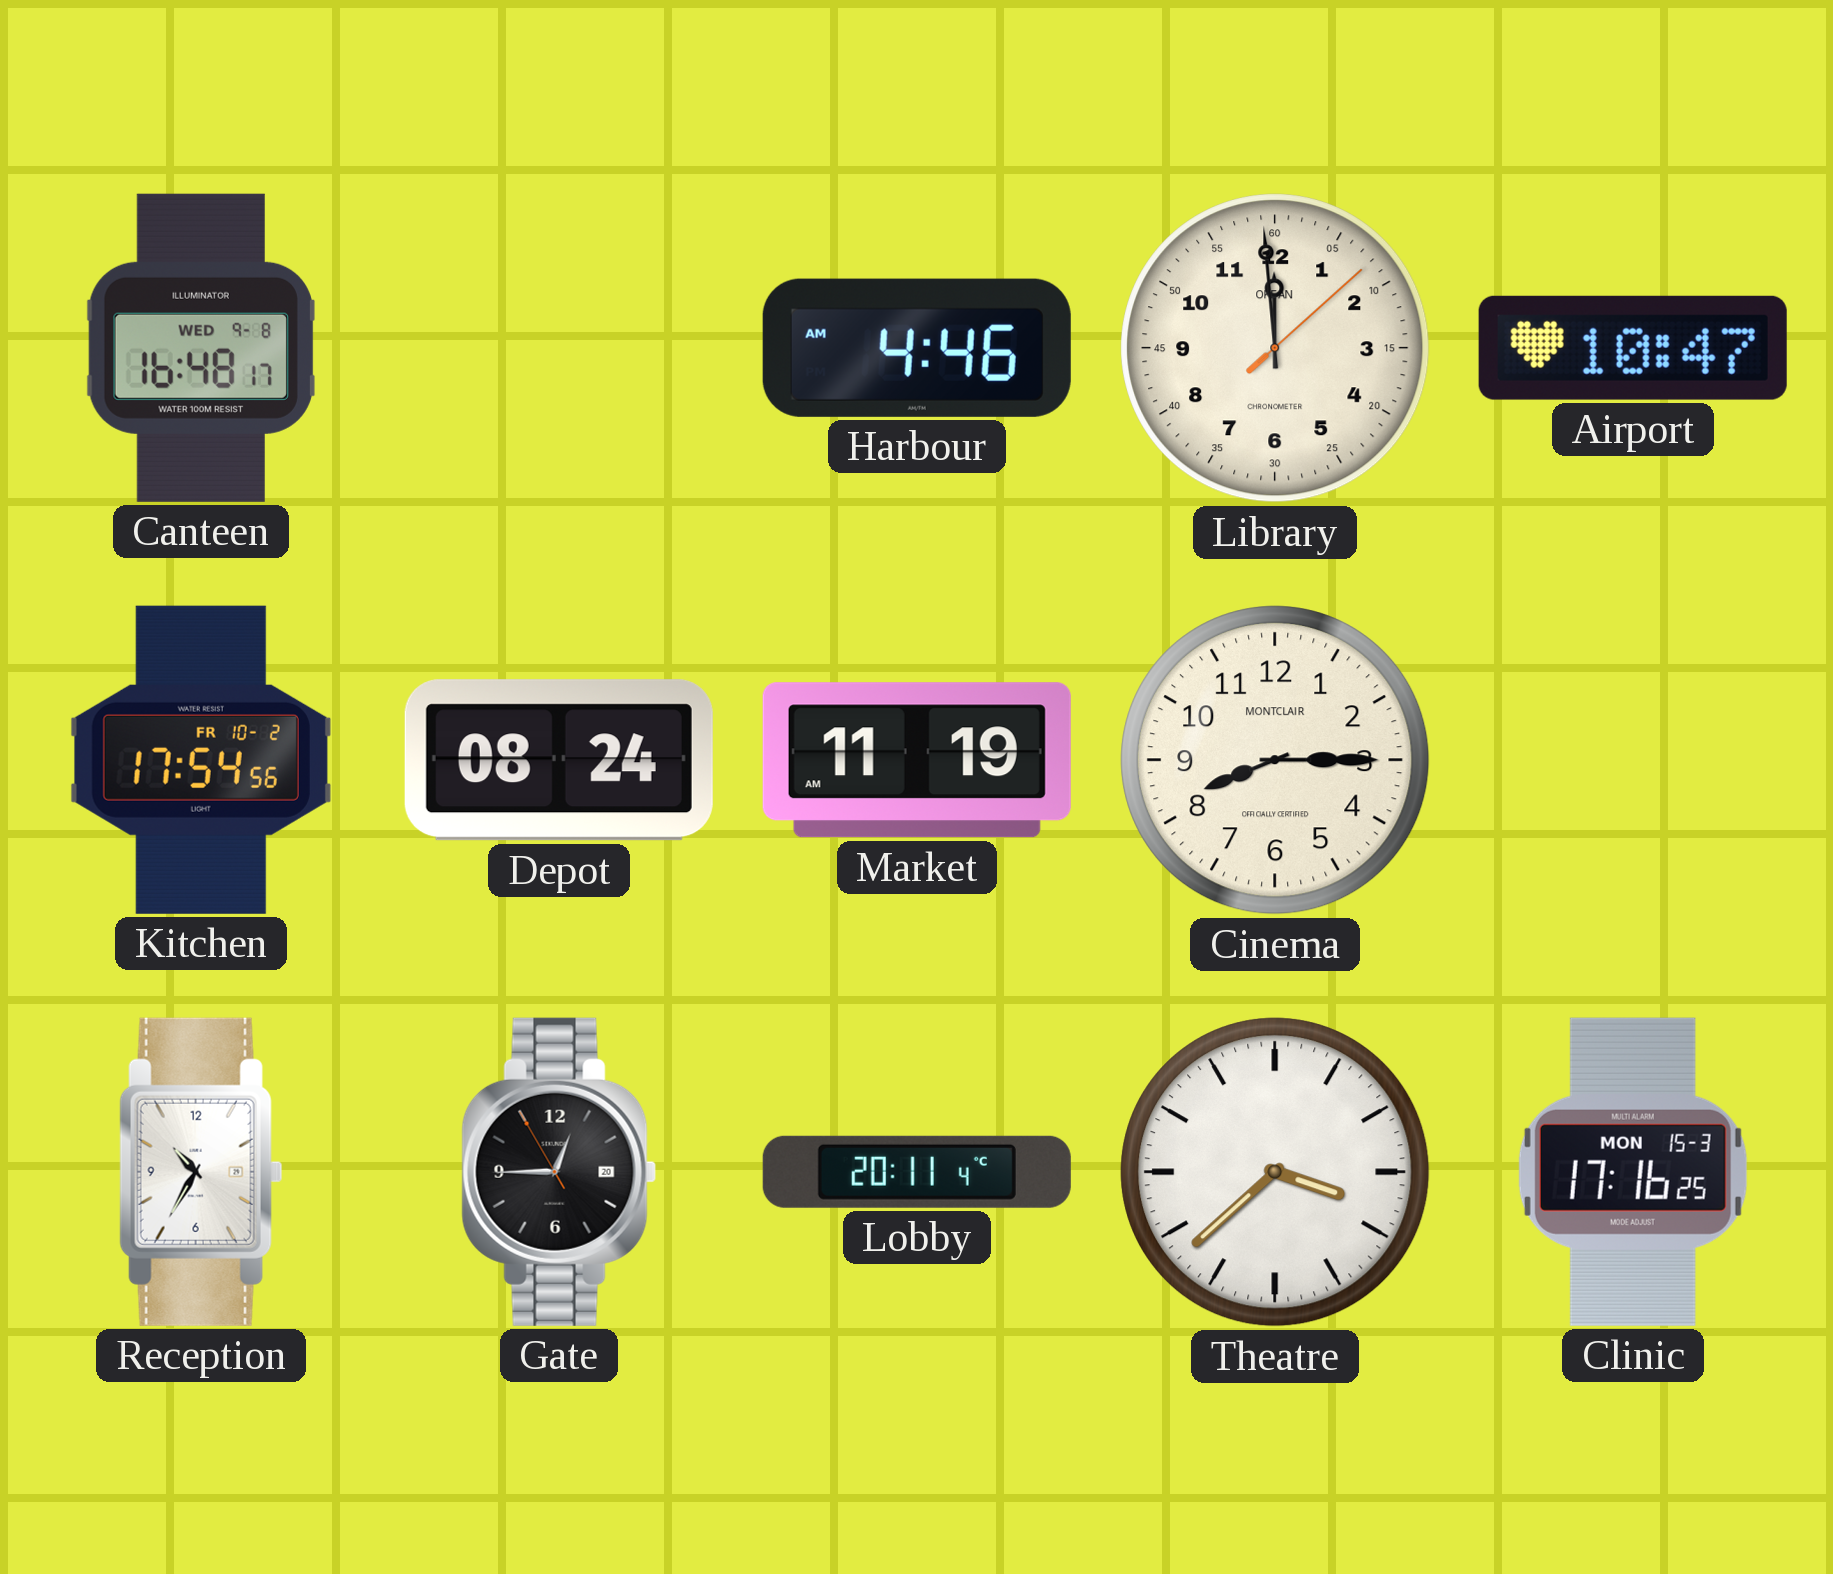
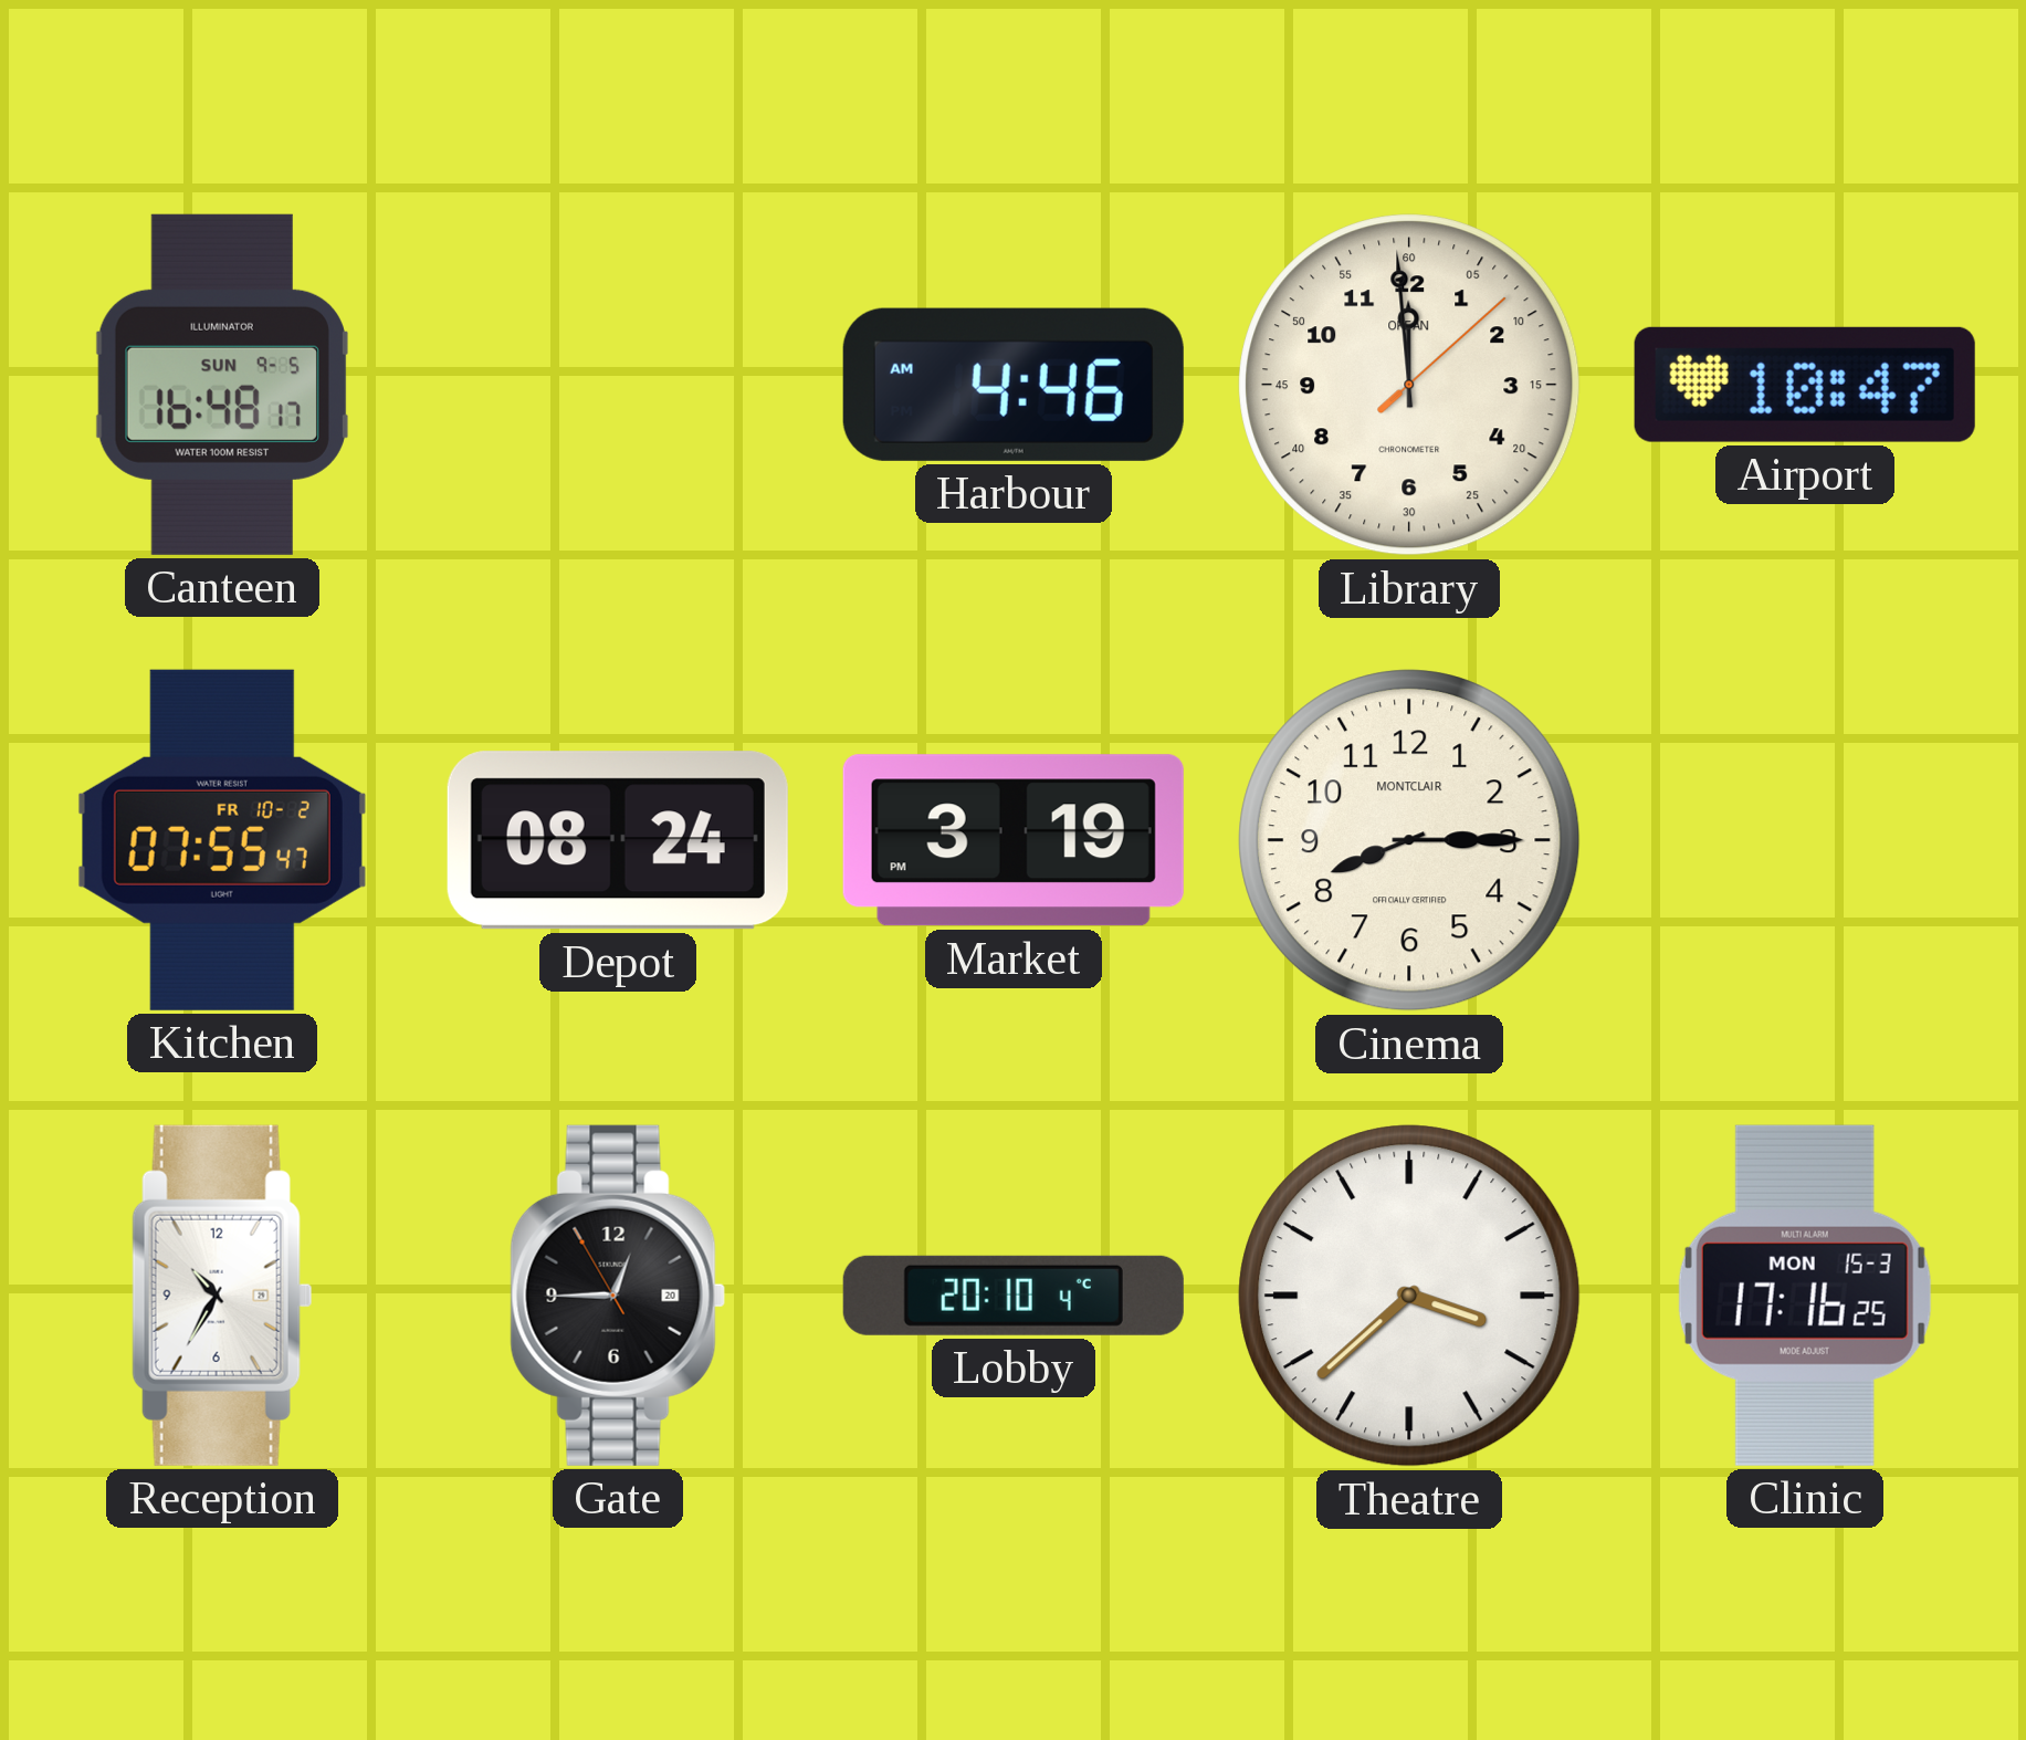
Canteen date: WED 9-8 -> SUN 9-5
Kitchen: 17:54 -> 07:55
Market: 11:19 -> 3:19
Lobby: 20:11 -> 20:10
